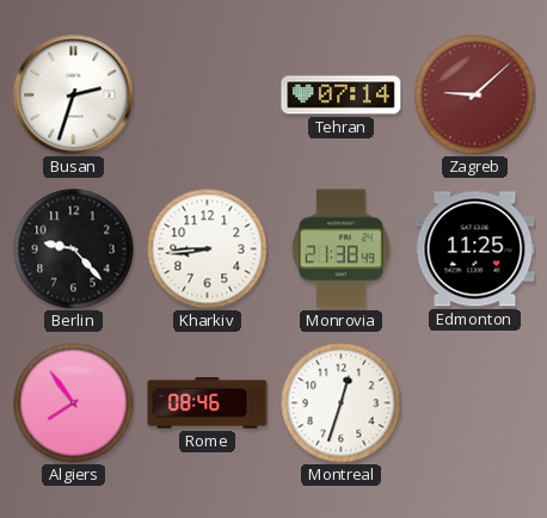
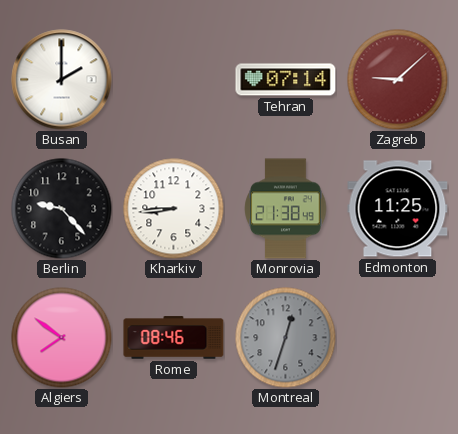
Busan: 2:33 -> 2:00
Algiers: 7:54 -> 7:51
Montreal dial: white -> grey
